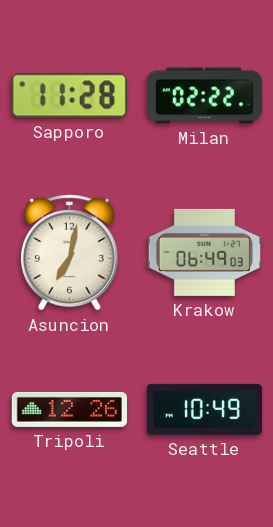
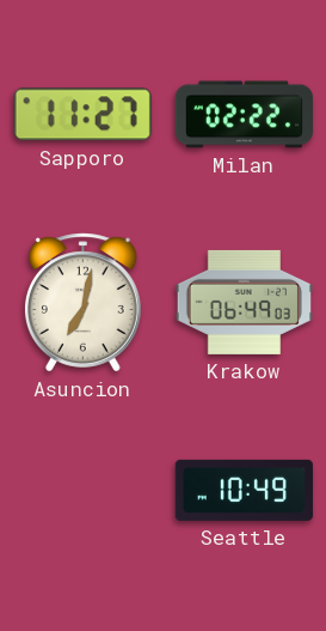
Sapporo: 11:28 -> 11:27
Tripoli: 12:26 -> none
